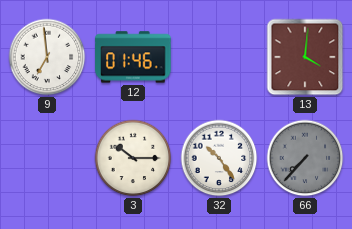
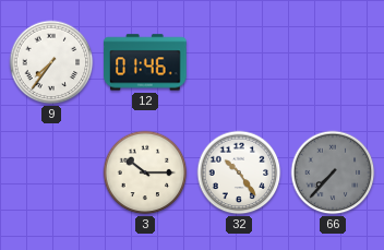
9: 6:59 -> 7:36
13: 4:01 -> none
